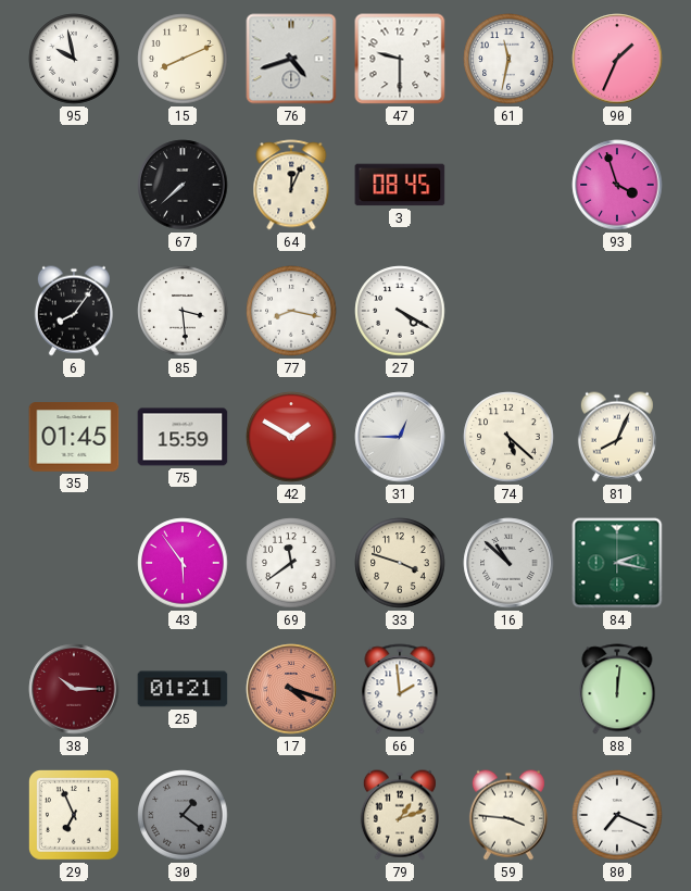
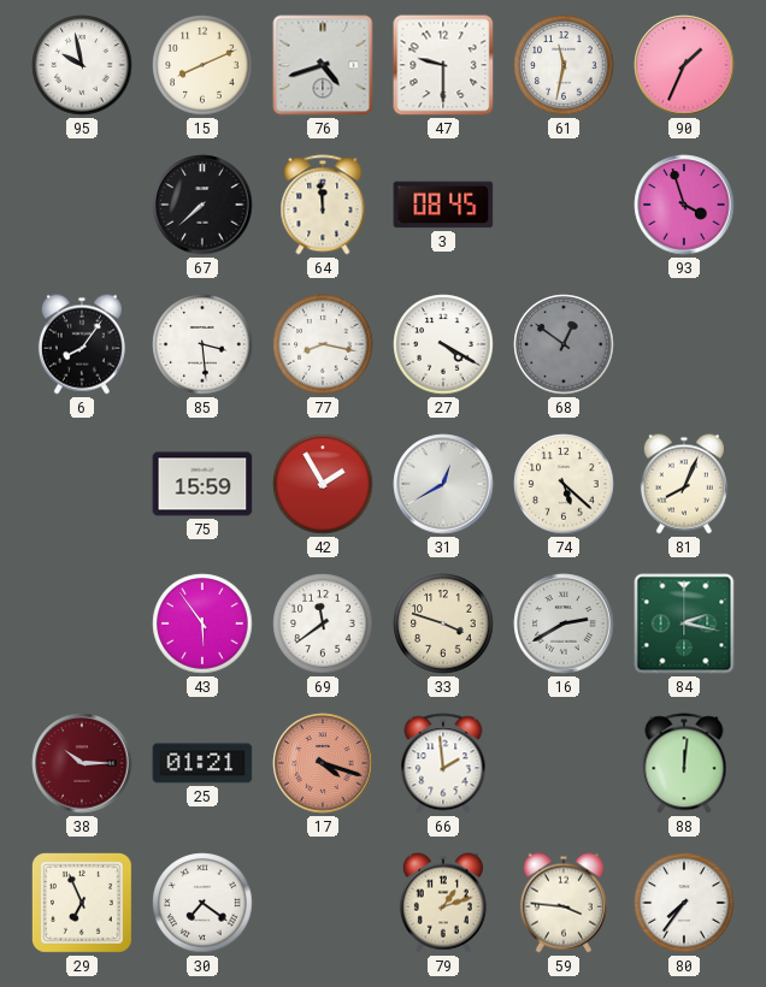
64: 12:04 -> 11:59
68: none -> 12:51
35: 01:45 -> none
42: 1:50 -> 1:55
31: 12:45 -> 12:40
16: 10:52 -> 2:40
30: 1:21 -> 7:21
30 dial: grey -> white
80: 7:19 -> 7:36
